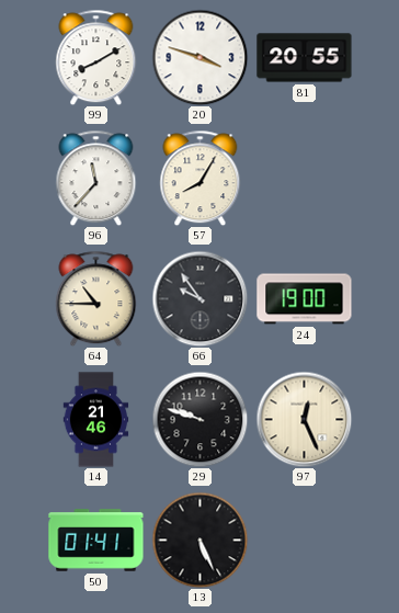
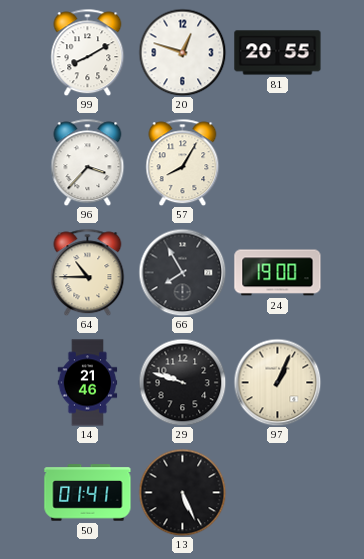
20: 3:48 -> 12:48
96: 11:37 -> 3:37
66: 9:54 -> 7:55
97: 12:26 -> 1:04
